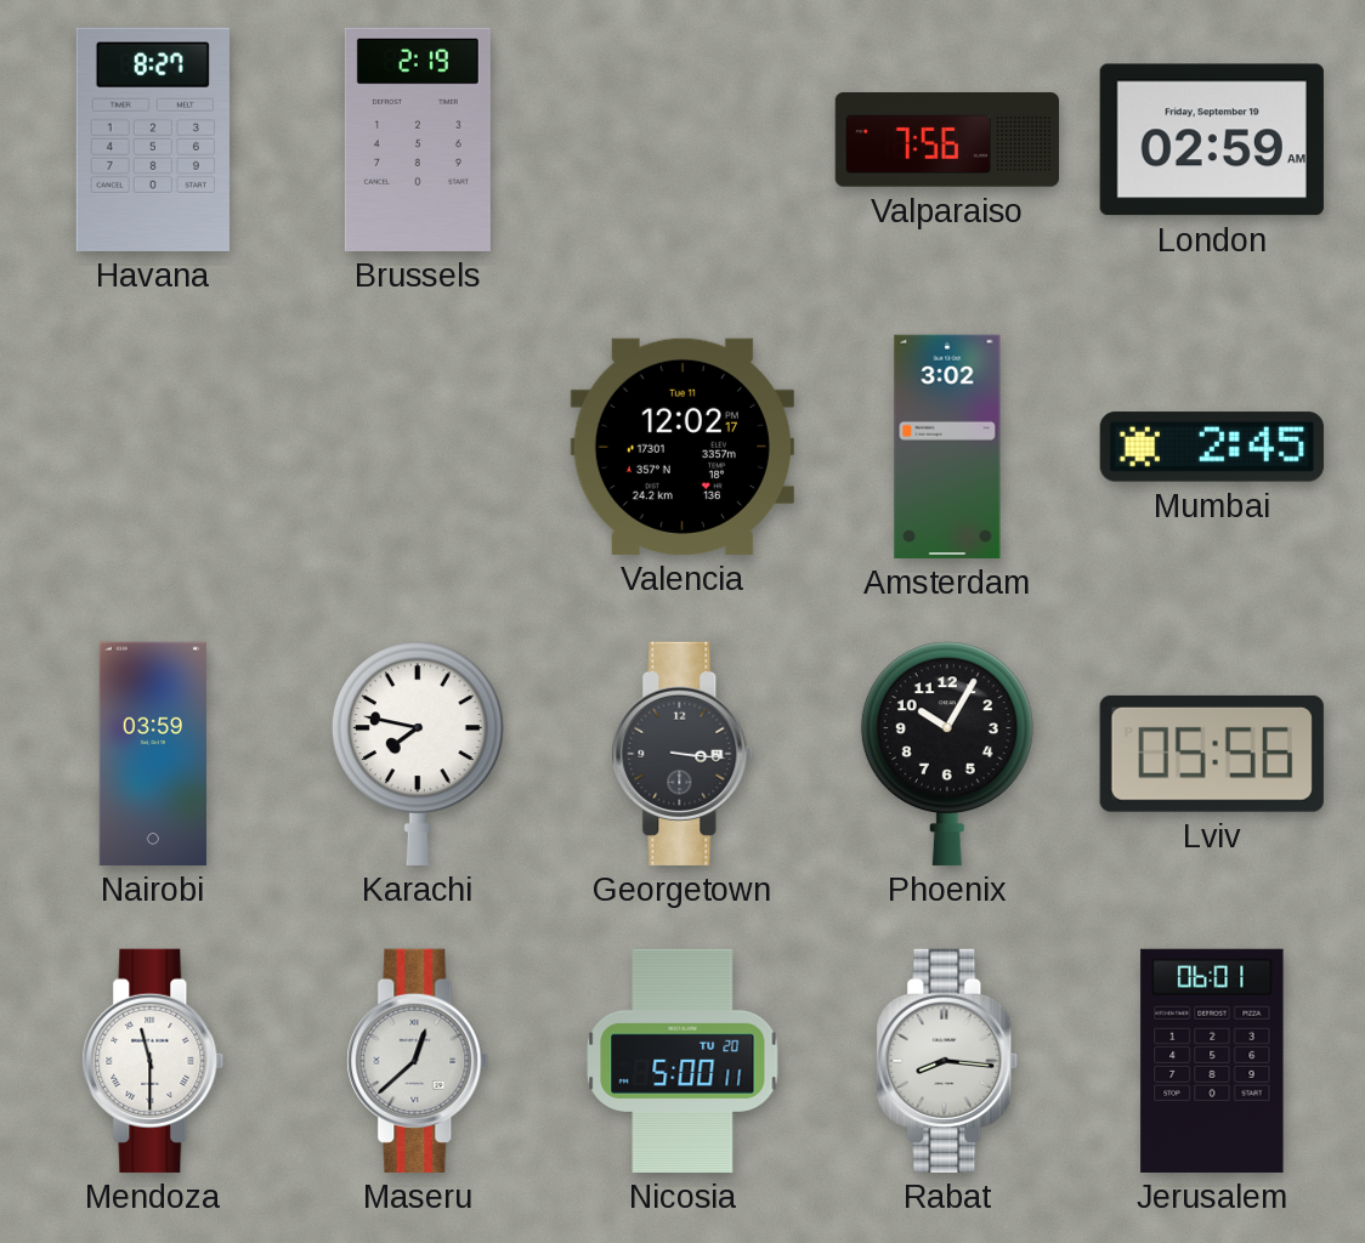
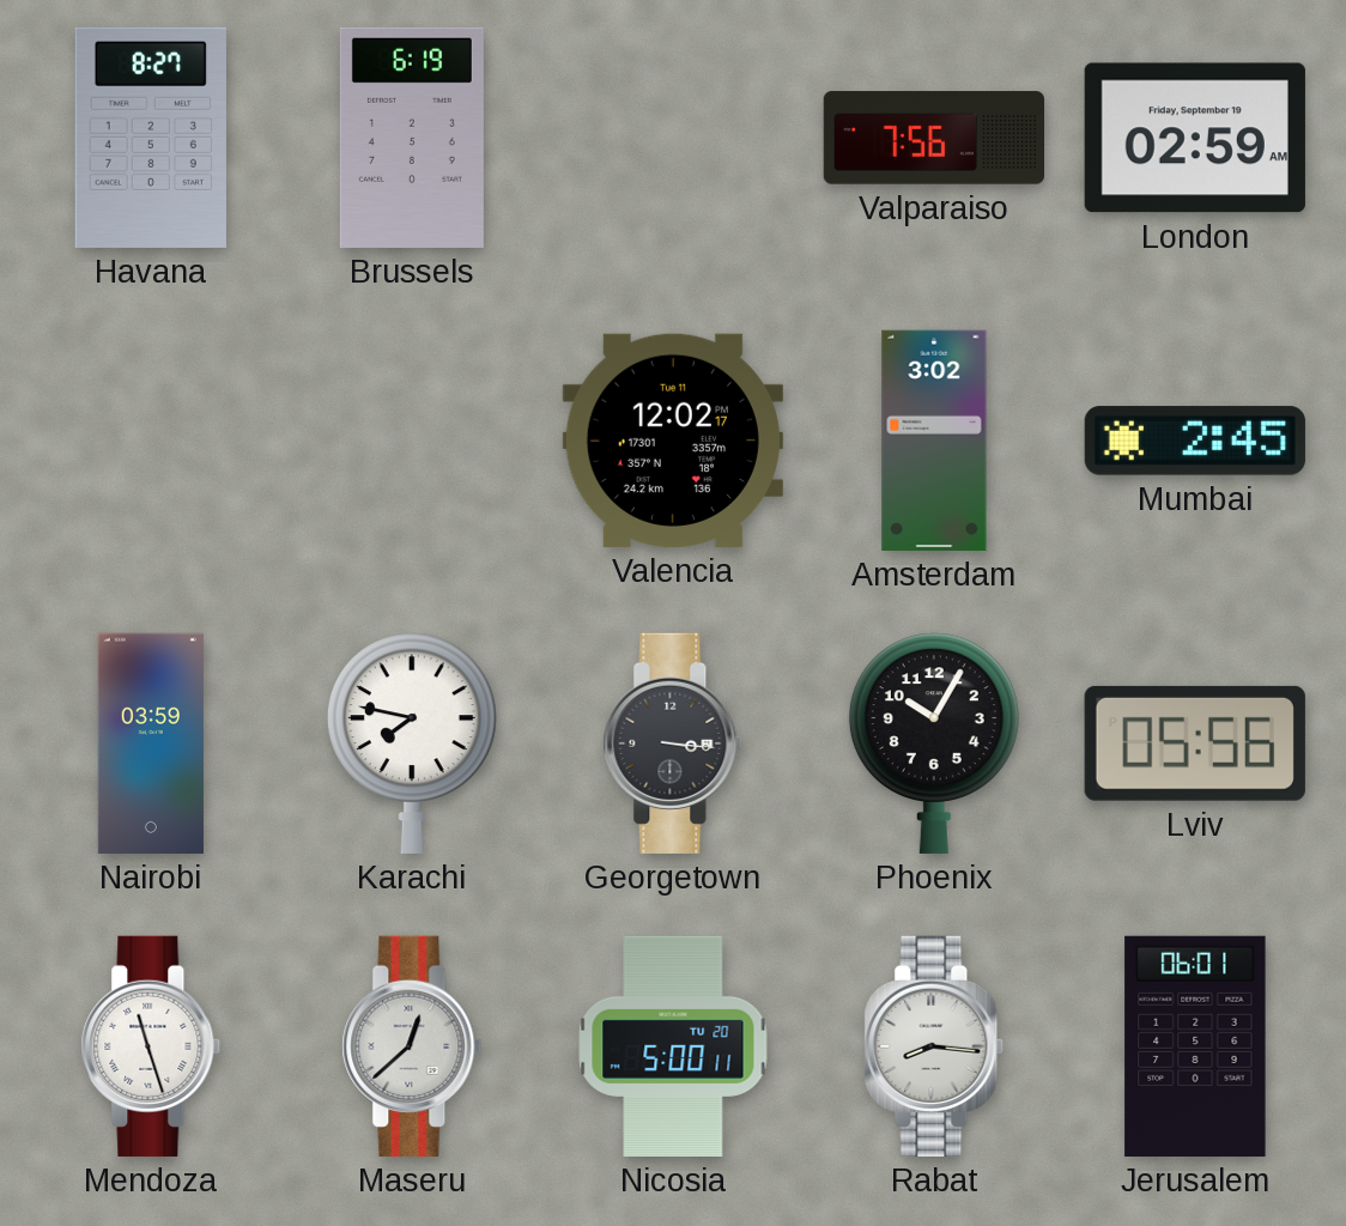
Brussels: 2:19 -> 6:19
Mendoza: 11:30 -> 11:27
